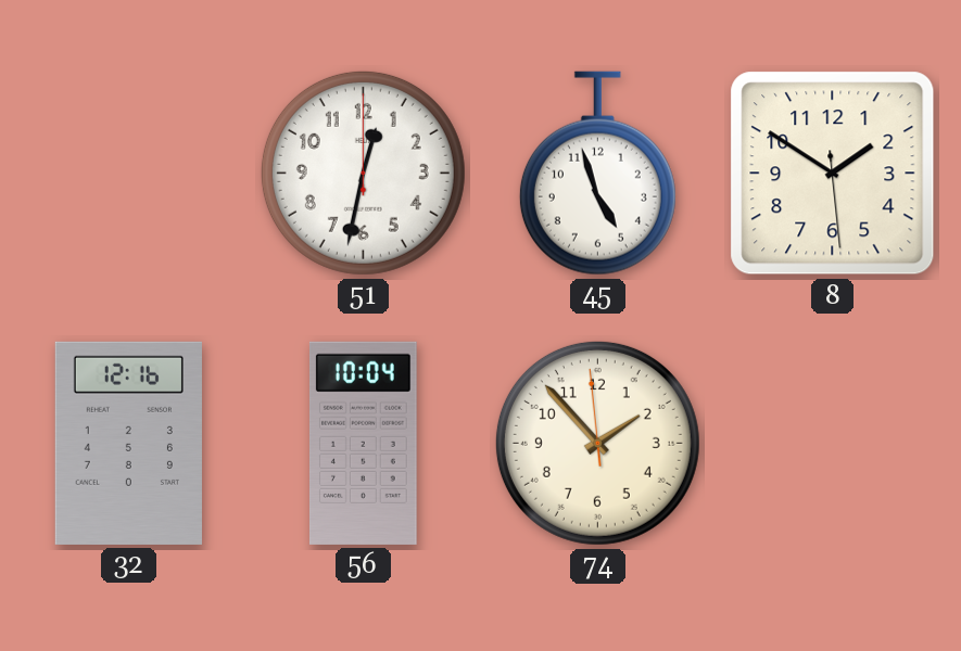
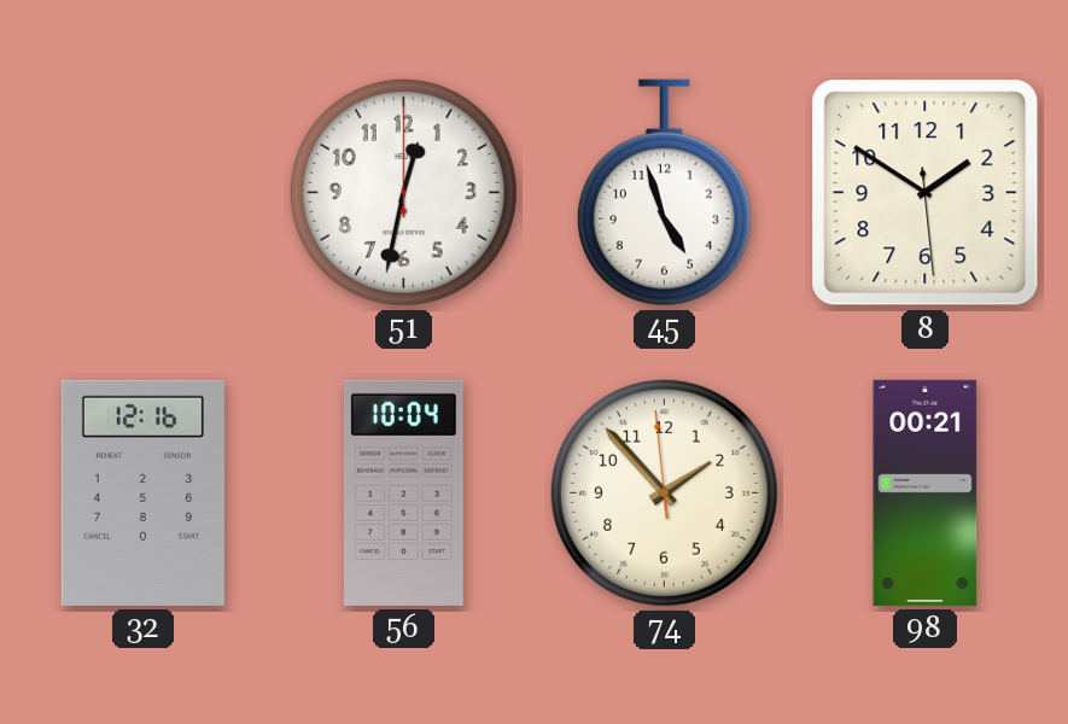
98: none -> 00:21
